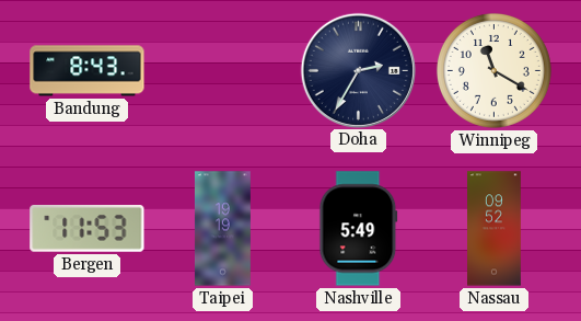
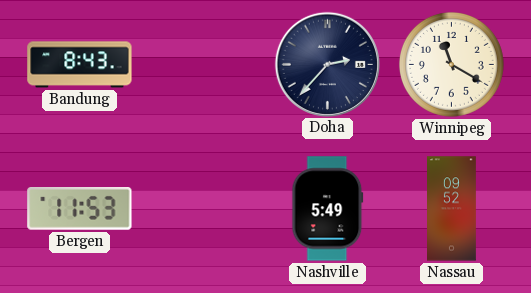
Doha: 2:35 -> 2:37
Taipei: 19:19 -> none
